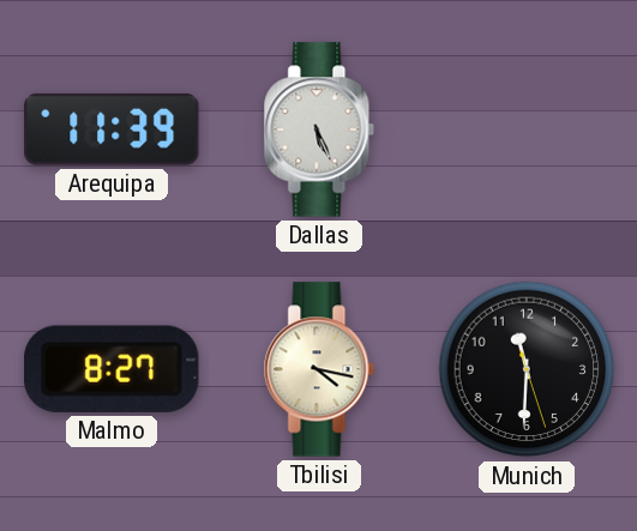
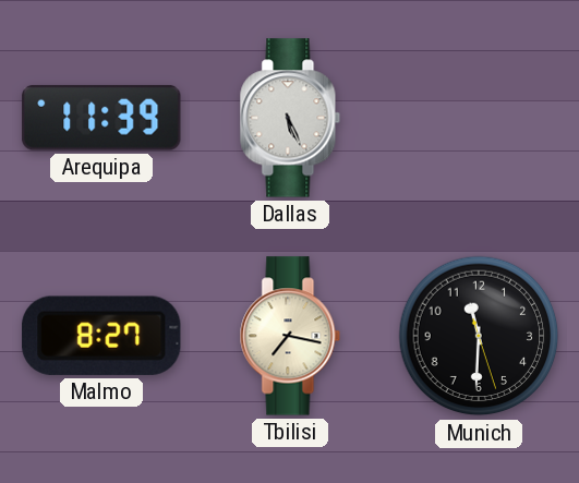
Tbilisi: 4:17 -> 7:17
